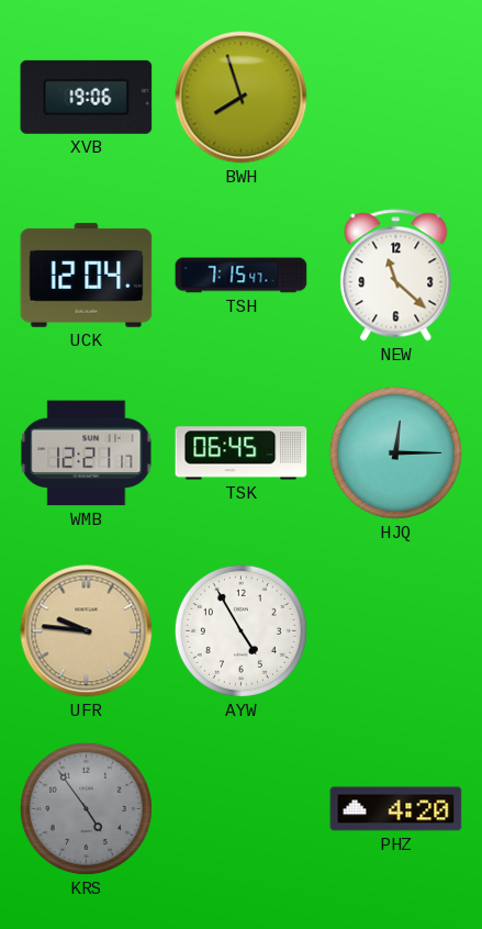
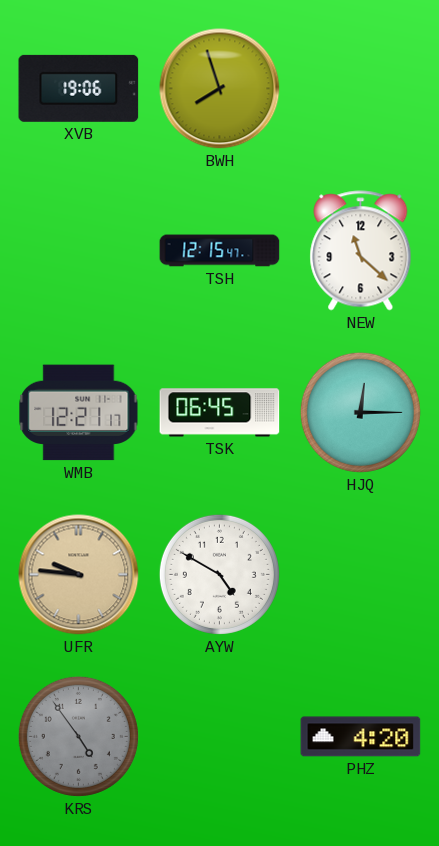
UCK: 12:04 -> none
TSH: 7:15 -> 12:15
AYW: 4:55 -> 4:50
